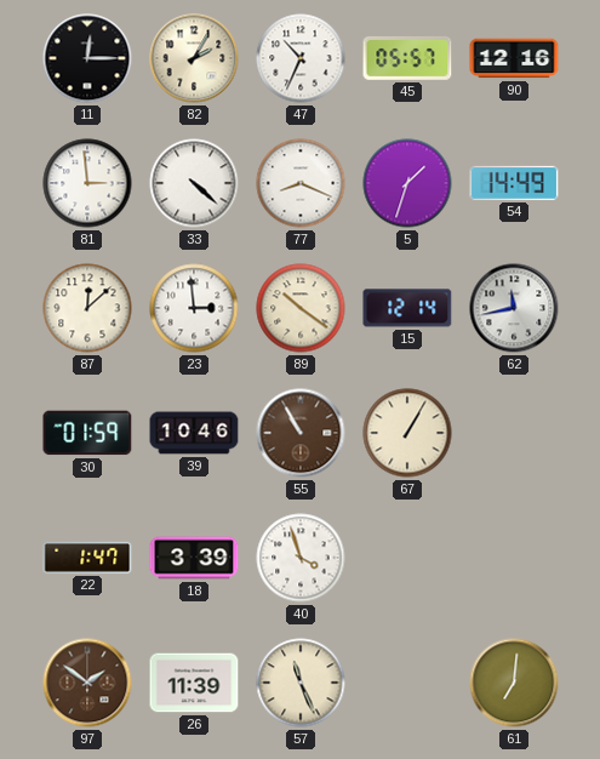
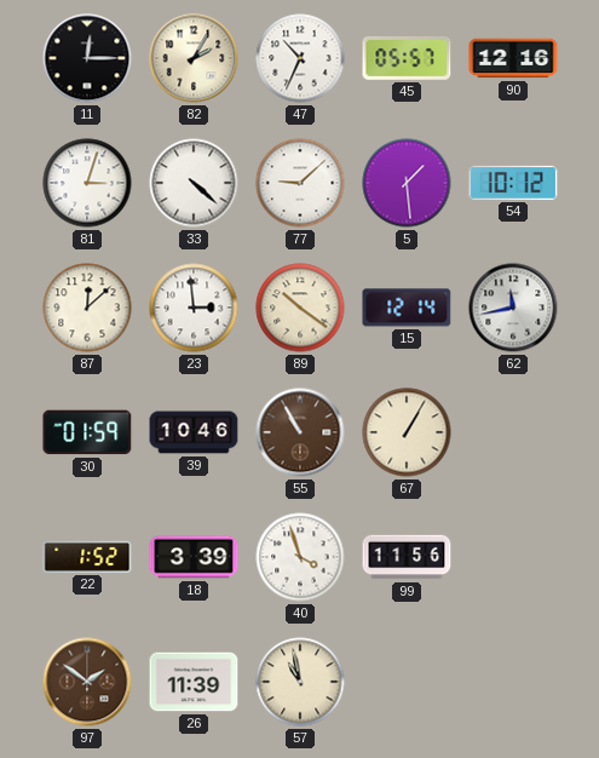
81: 2:59 -> 3:03
77: 8:19 -> 9:08
5: 1:33 -> 1:29
54: 14:49 -> 10:12
22: 1:47 -> 1:52
99: none -> 11:56
57: 11:26 -> 10:58
61: 7:01 -> none
